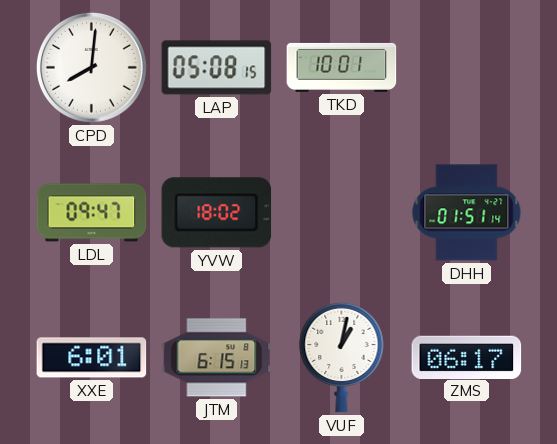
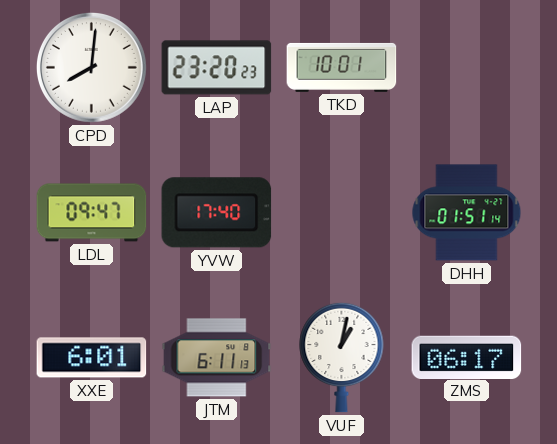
LAP: 05:08 -> 23:20
YVW: 18:02 -> 17:40
JTM: 6:15 -> 6:11
